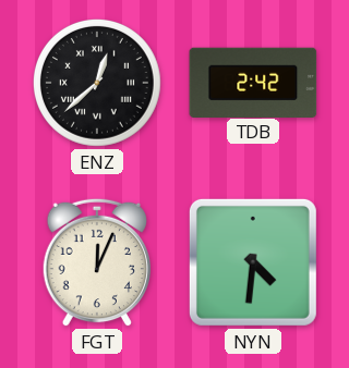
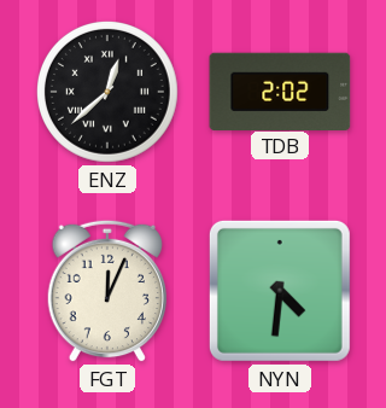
TDB: 2:42 -> 2:02
